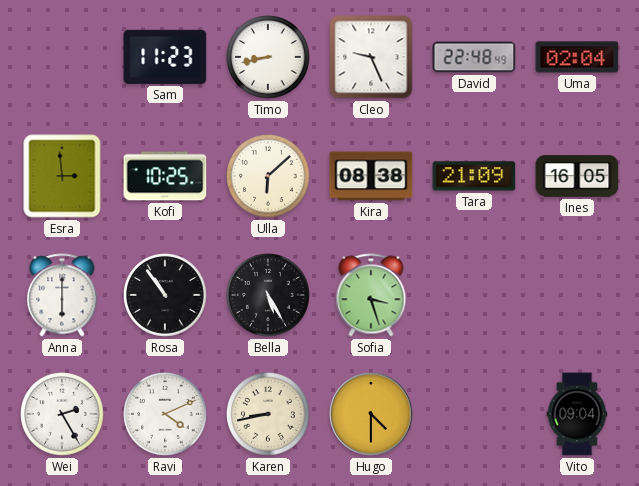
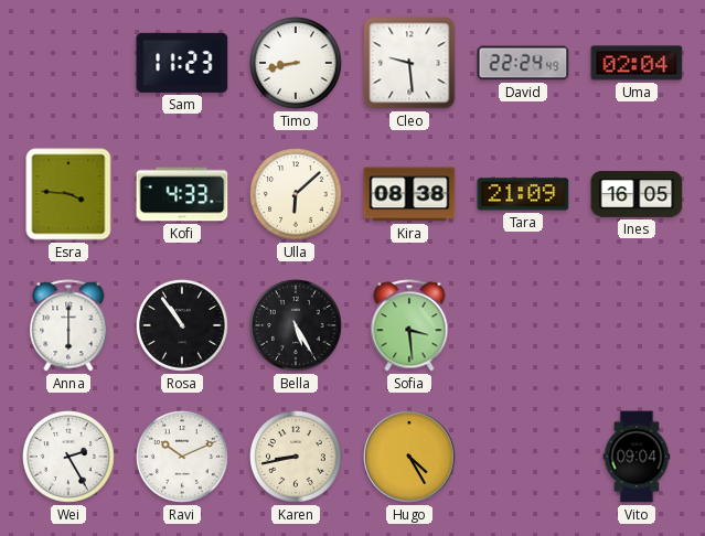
Cleo: 9:26 -> 9:29
David: 22:48 -> 22:24
Esra: 2:59 -> 3:46
Kofi: 10:25 -> 4:33
Sofia: 3:27 -> 3:29
Ravi: 4:11 -> 10:11
Hugo: 4:30 -> 4:25
